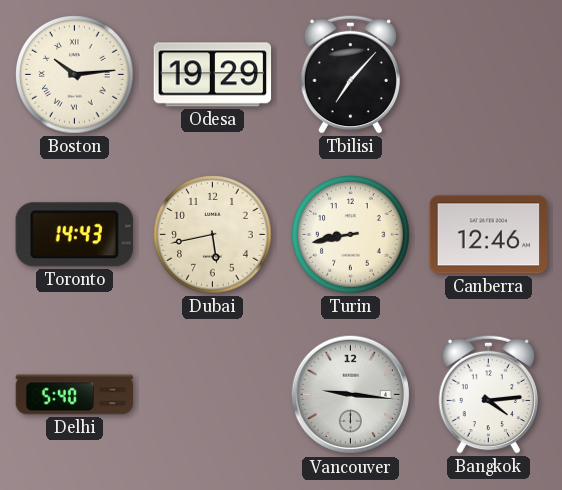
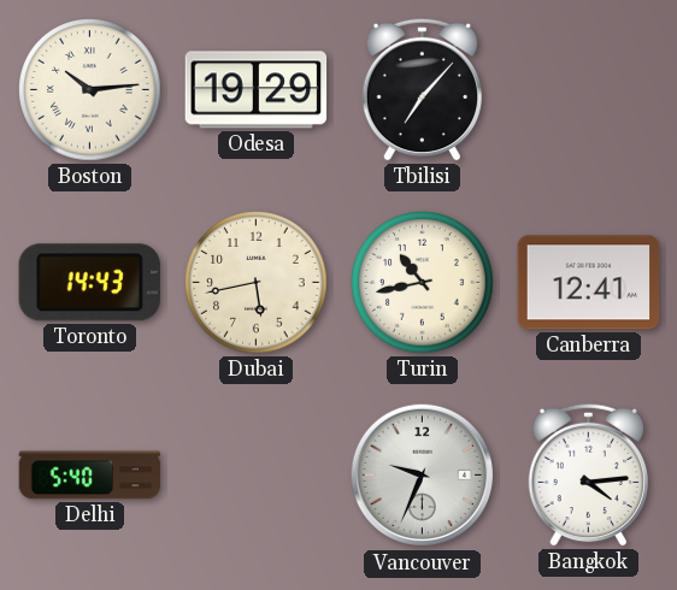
Turin: 8:43 -> 10:43
Canberra: 12:46 -> 12:41
Vancouver: 9:16 -> 9:34
